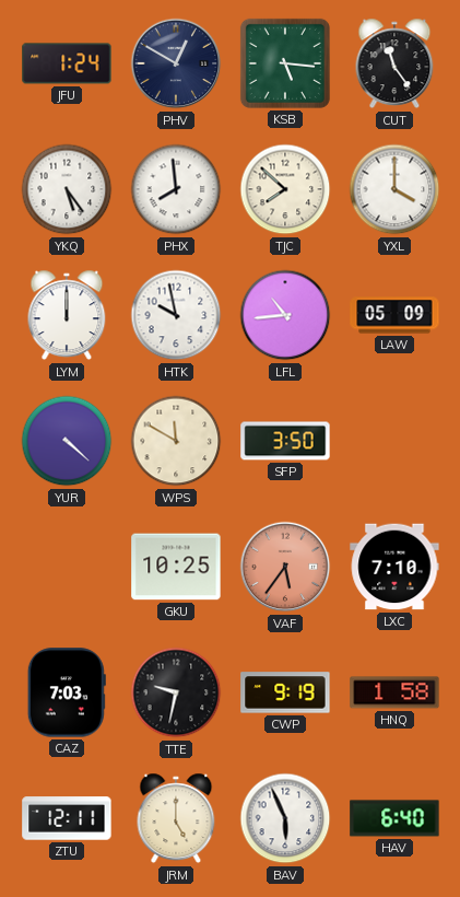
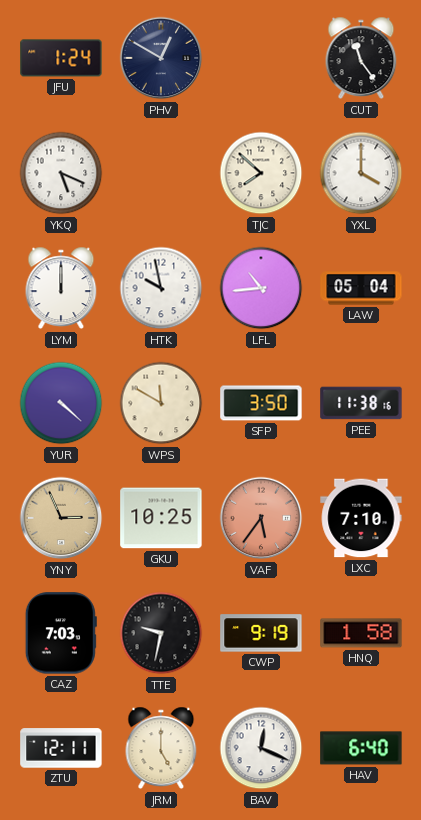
KSB: 5:16 -> none
YKQ: 5:24 -> 5:19
PHX: 7:59 -> none
LAW: 05:09 -> 05:04
PEE: none -> 11:38
YNY: none -> 2:56
BAV: 5:56 -> 12:19
